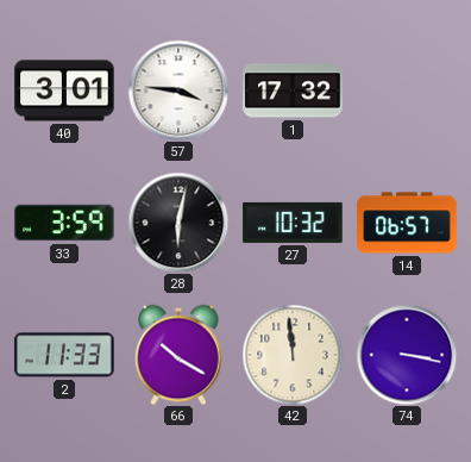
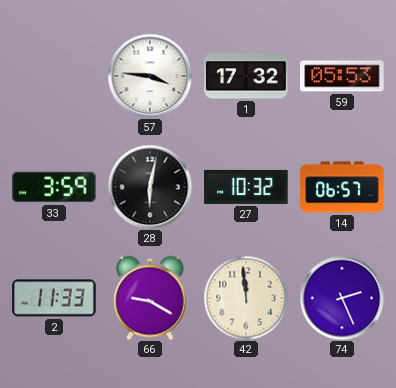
40: 3:01 -> none
59: none -> 05:53
66: 10:20 -> 9:20
74: 3:17 -> 2:26
